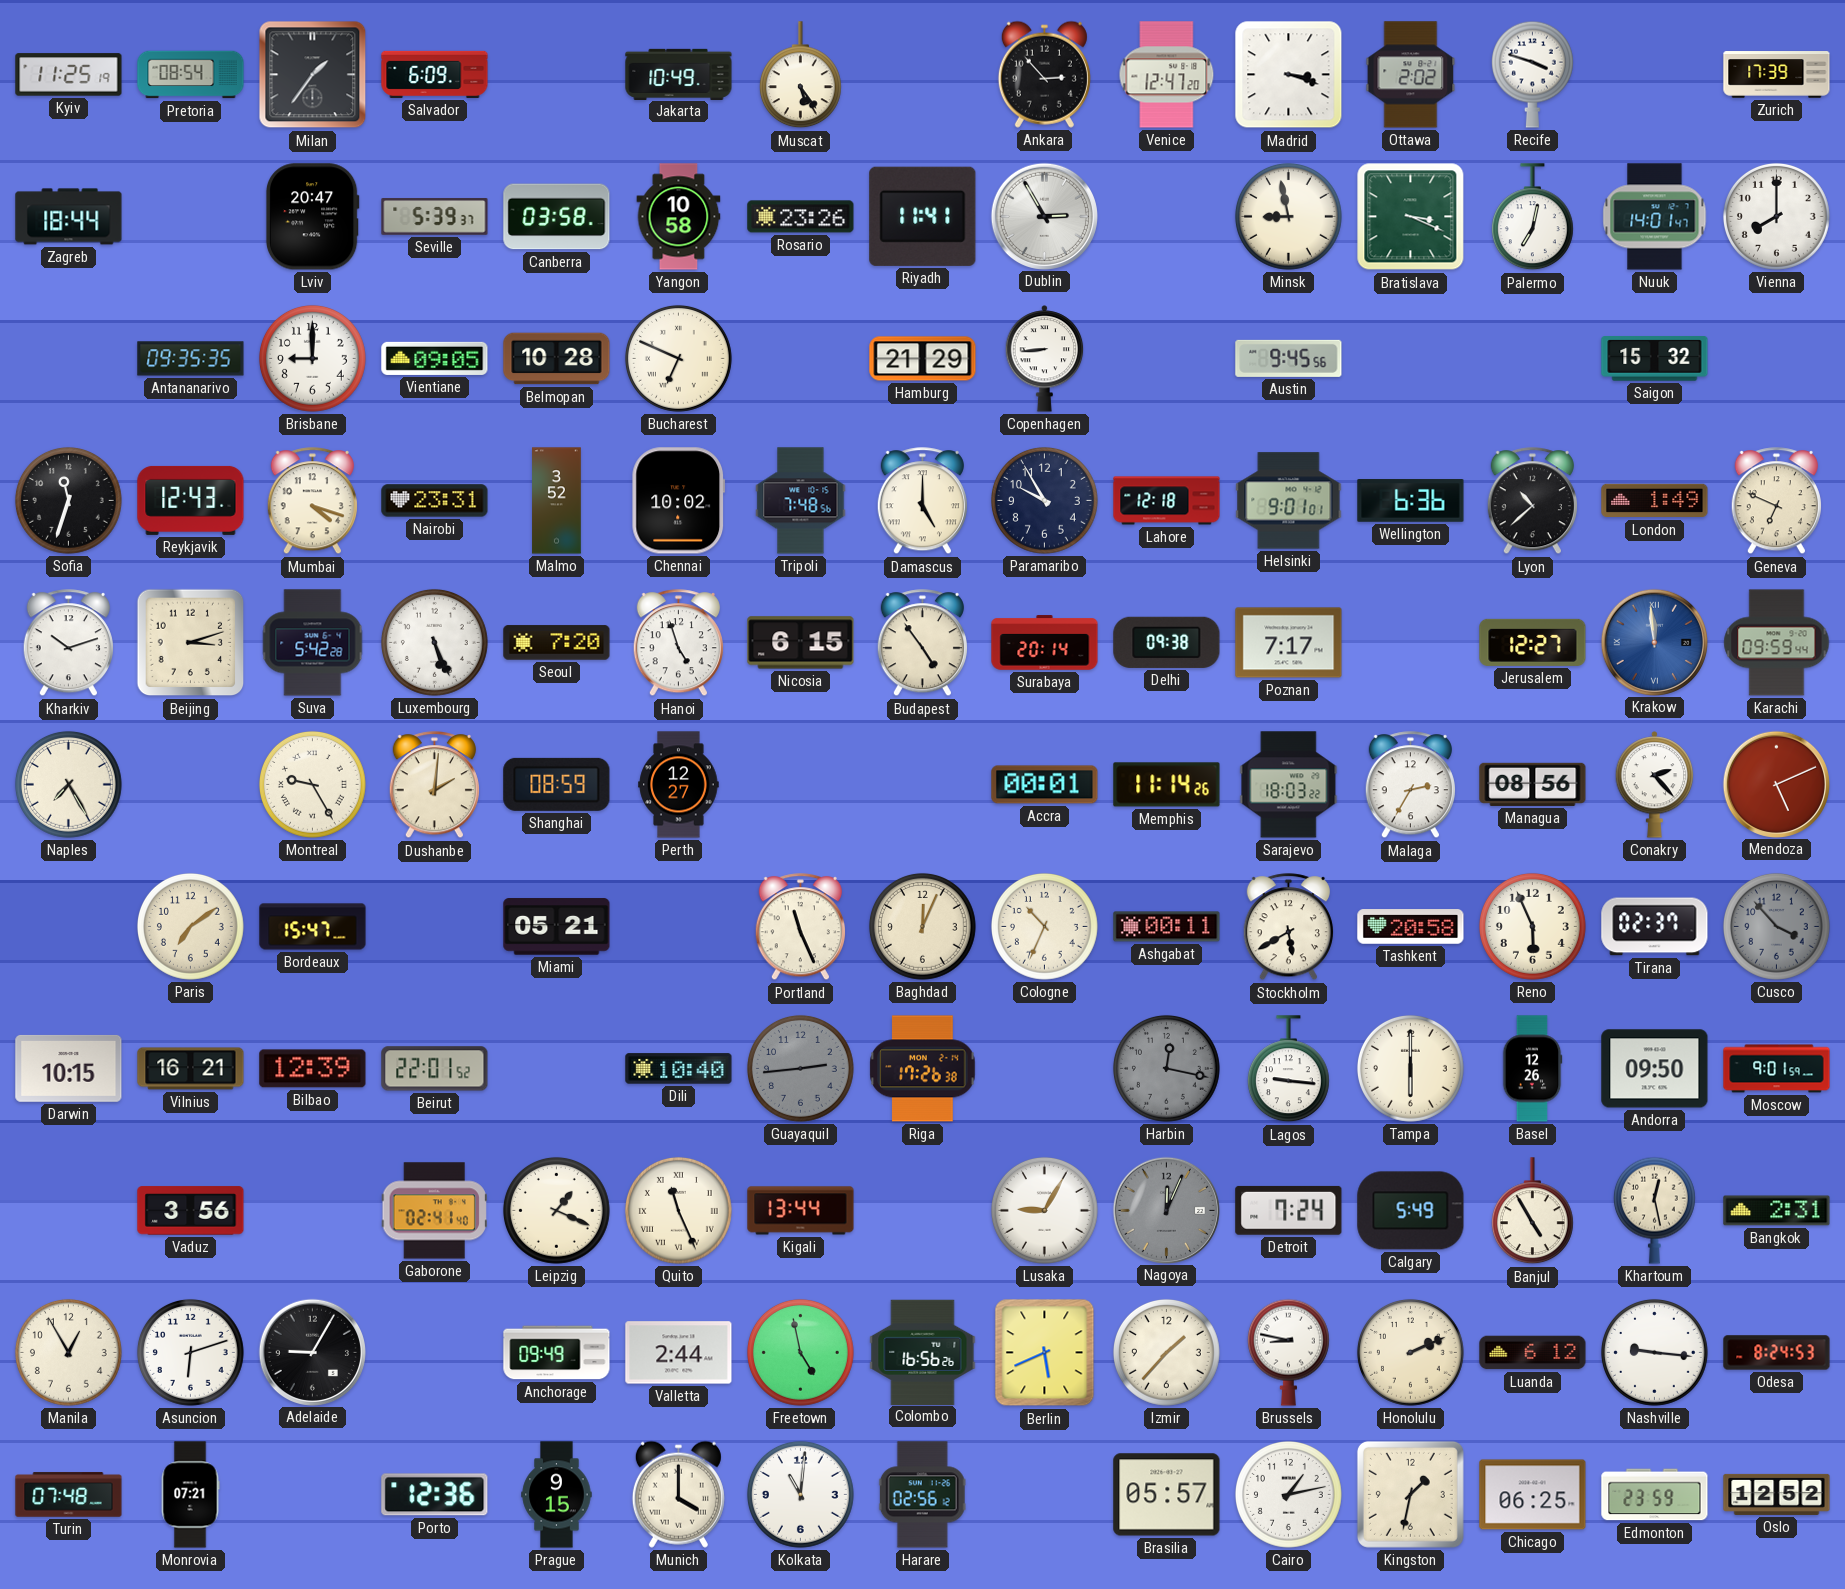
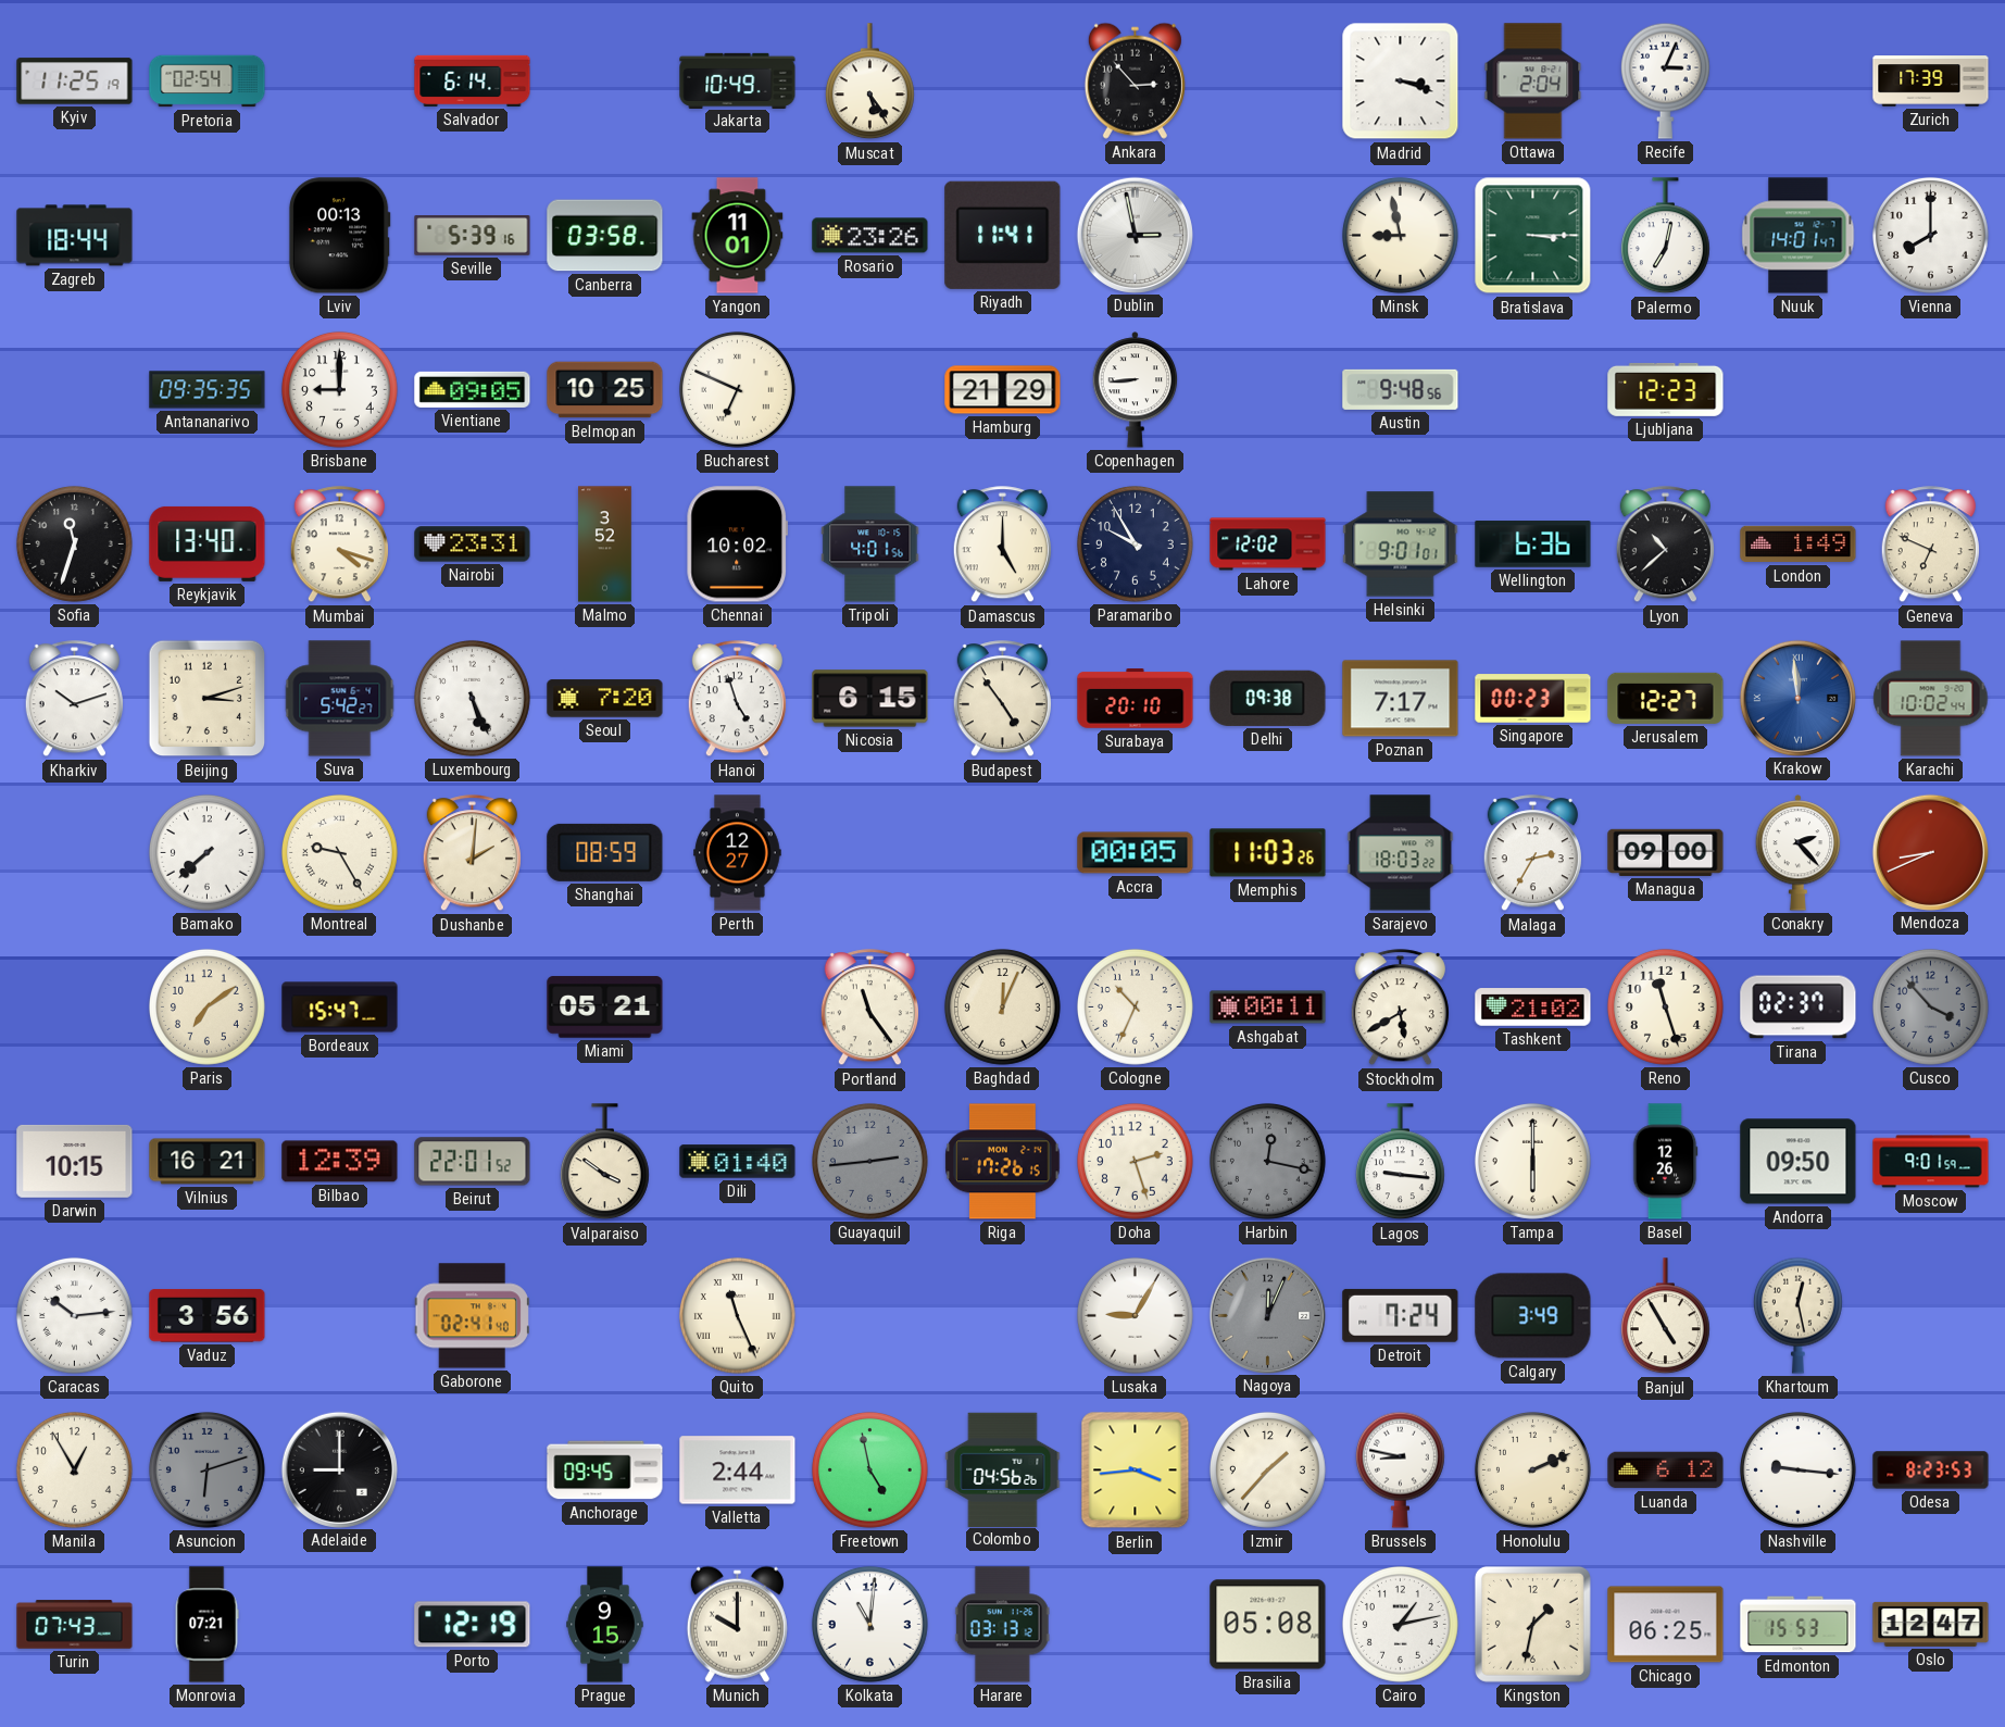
Pretoria: 08:54 -> 02:54
Milan: 1:36 -> none
Salvador: 6:09 -> 6:14
Venice: 12:47 -> none
Ottawa: 2:02 -> 2:04
Recife: 3:48 -> 3:04
Lviv: 20:47 -> 00:13
Seville: 5:39:37 -> 5:39:16
Yangon: 10:58 -> 11:01
Dublin: 2:55 -> 2:58
Bratislava: 3:19 -> 3:15
Belmopan: 10:28 -> 10:25
Austin: 9:45 -> 9:48
Ljubljana: none -> 12:23
Saigon: 15:32 -> none
Reykjavik: 12:43 -> 13:40
Tripoli: 7:48 -> 4:01
Lahore: 12:18 -> 12:02
Suva: 5:42:28 -> 5:42:27
Surabaya: 20:14 -> 20:10
Singapore: none -> 00:23
Karachi: 09:59 -> 10:02
Naples: 7:25 -> none
Bamako: none -> 7:38
Accra: 00:01 -> 00:05
Memphis: 11:14 -> 11:03
Managua: 08:56 -> 09:00
Mendoza: 5:11 -> 8:41
Portland: 11:26 -> 11:24
Tashkent: 20:58 -> 21:02
Reno: 5:56 -> 11:27
Valparaiso: none -> 3:51
Dili: 10:40 -> 01:40
Riga: 17:26:38 -> 17:26:15
Doha: none -> 2:27
Caracas: none -> 10:14
Leipzig: 1:19 -> none
Kigali: 13:44 -> none
Calgary: 5:49 -> 3:49
Bangkok: 2:31 -> none
Asuncion dial: white -> grey
Adelaide: 9:05 -> 9:00
Anchorage: 09:49 -> 09:45
Colombo: 16:56 -> 04:56
Berlin: 5:41 -> 3:44
Odesa: 8:24 -> 8:23
Turin: 07:48 -> 07:43
Porto: 12:36 -> 12:19
Munich: 4:00 -> 10:00
Harare: 02:56 -> 03:13
Brasilia: 05:57 -> 05:08
Edmonton: 23:59 -> 15:53
Oslo: 12:52 -> 12:47
